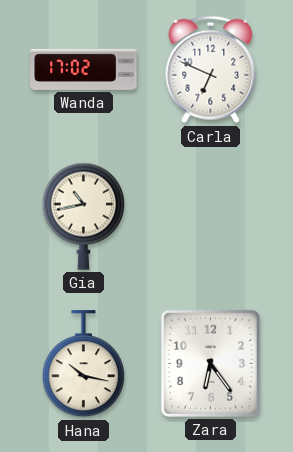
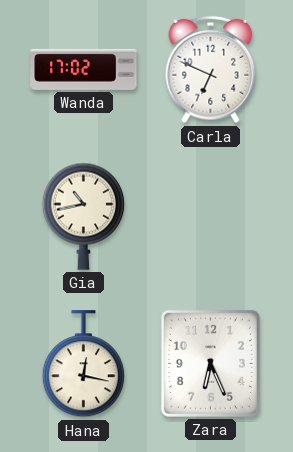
Hana: 10:17 -> 12:17
Zara: 6:24 -> 6:26
